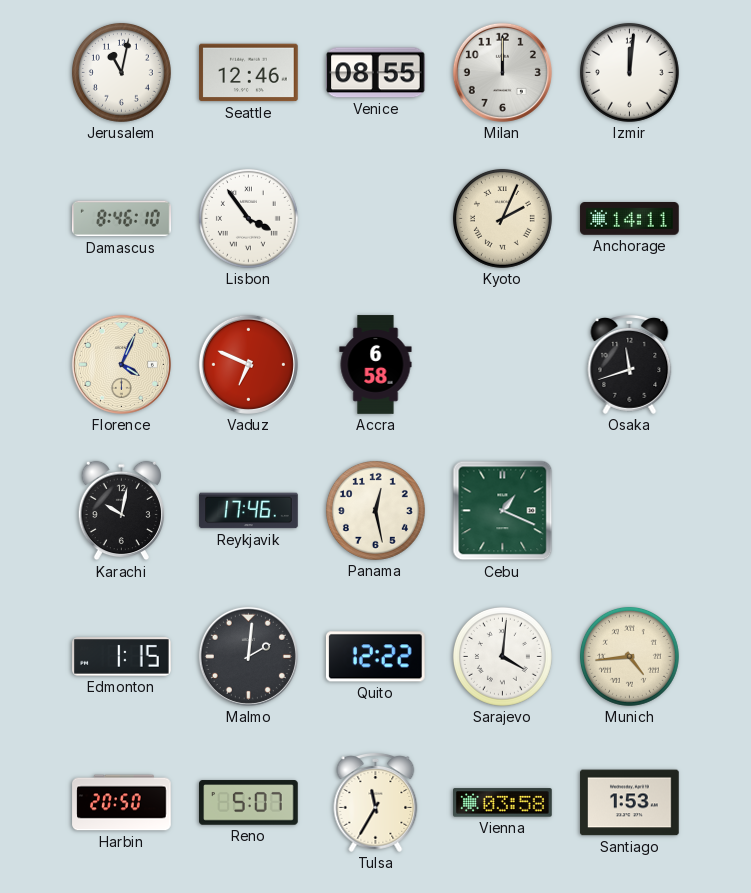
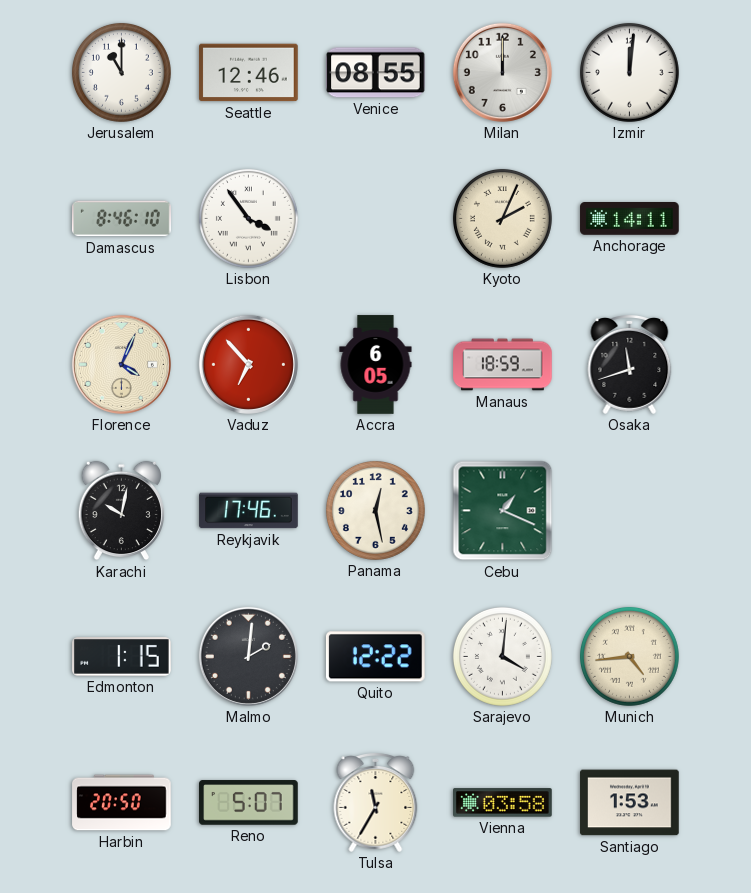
Jerusalem: 11:02 -> 11:00
Vaduz: 6:49 -> 6:53
Accra: 6:58 -> 6:05
Manaus: none -> 18:59
